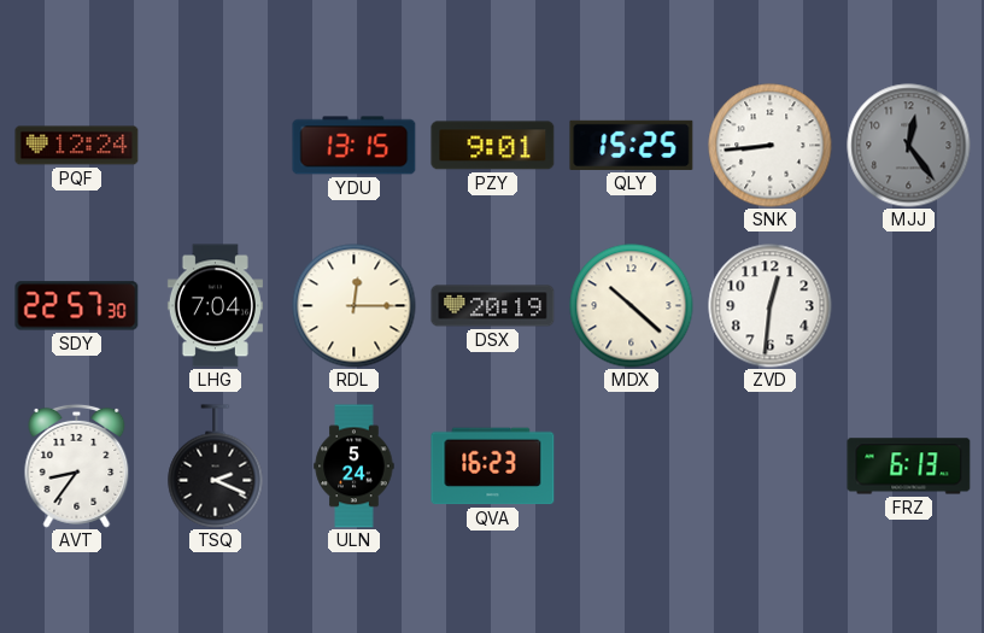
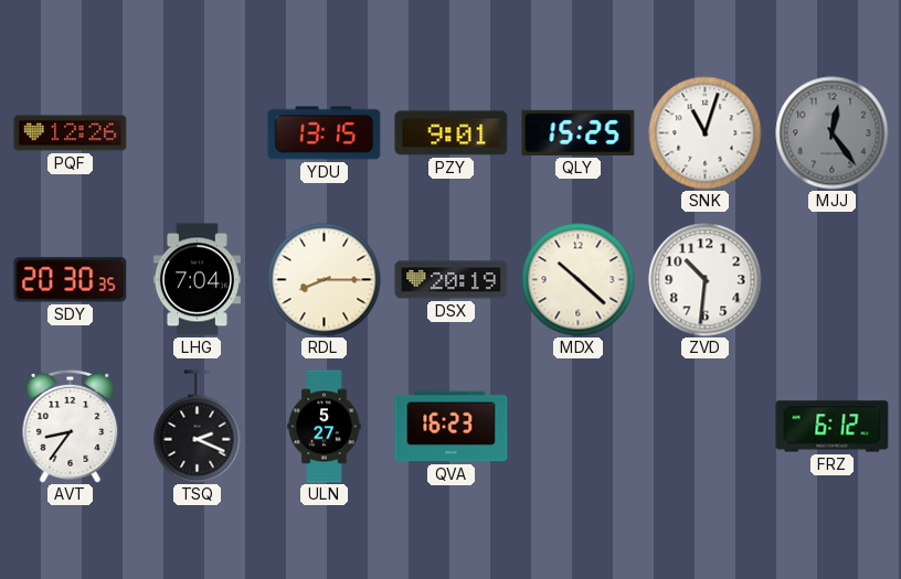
PQF: 12:24 -> 12:26
SNK: 8:44 -> 11:03
SDY: 22:57 -> 20:30
RDL: 12:15 -> 8:15
ZVD: 12:31 -> 10:31
ULN: 5:24 -> 5:27
FRZ: 6:13 -> 6:12
